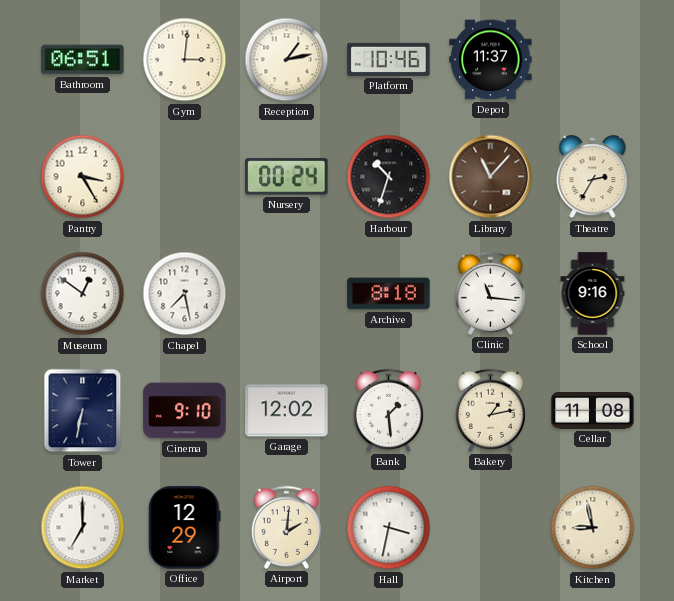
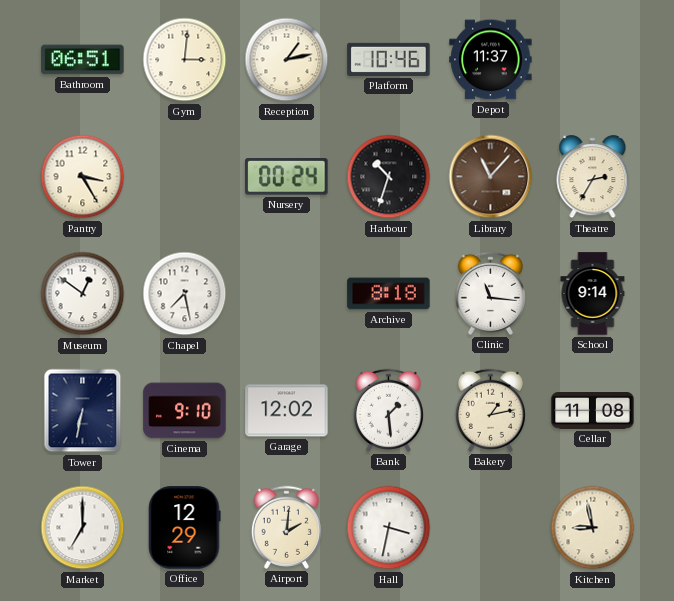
School: 9:16 -> 9:14
